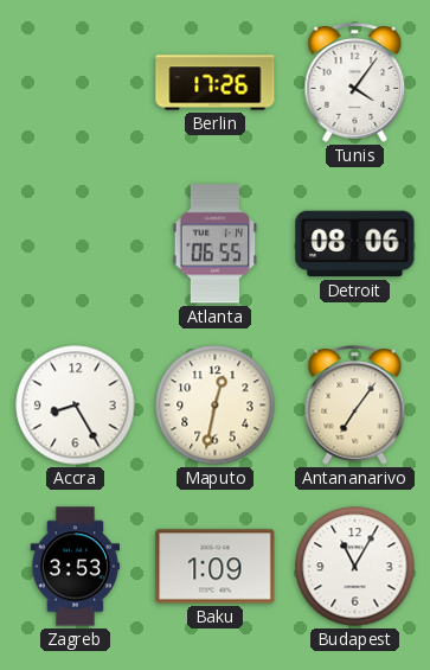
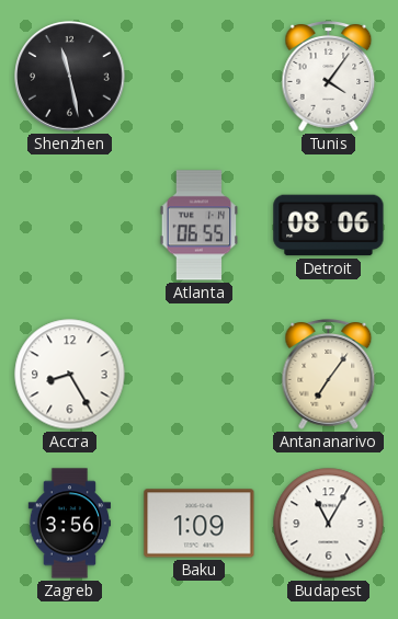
Shenzhen: none -> 11:28
Berlin: 17:26 -> none
Maputo: 12:32 -> none
Zagreb: 3:53 -> 3:56
